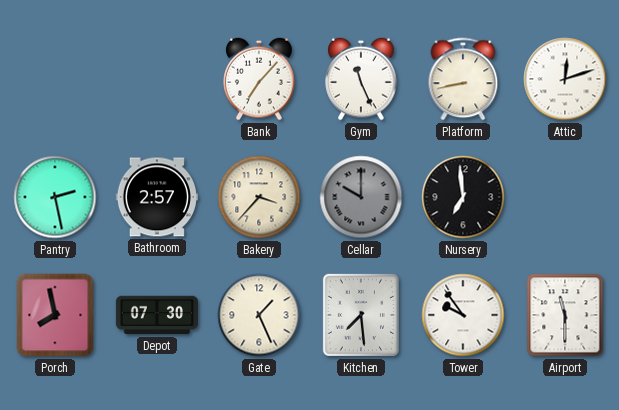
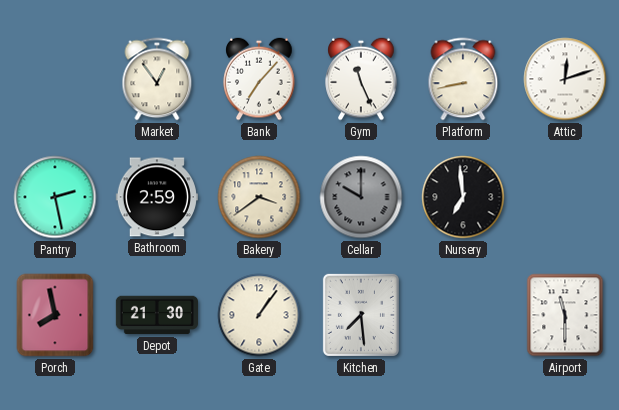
Market: none -> 12:54
Bathroom: 2:57 -> 2:59
Bakery: 3:37 -> 3:39
Depot: 07:30 -> 21:30
Gate: 1:26 -> 1:06
Tower: 9:54 -> none
